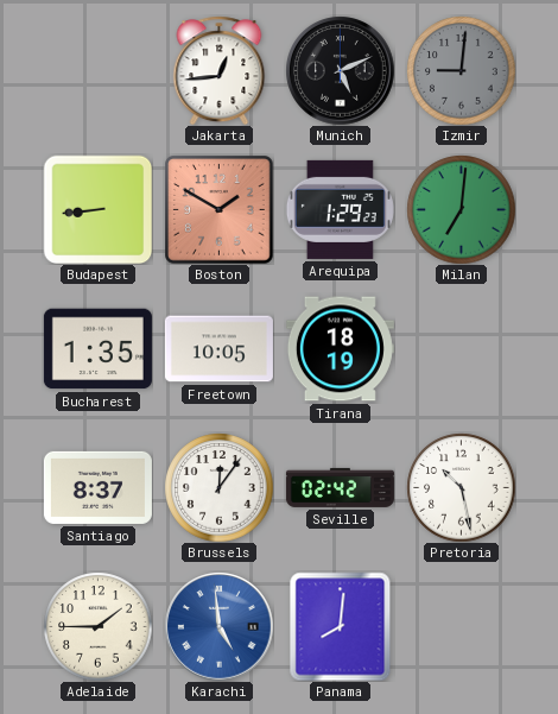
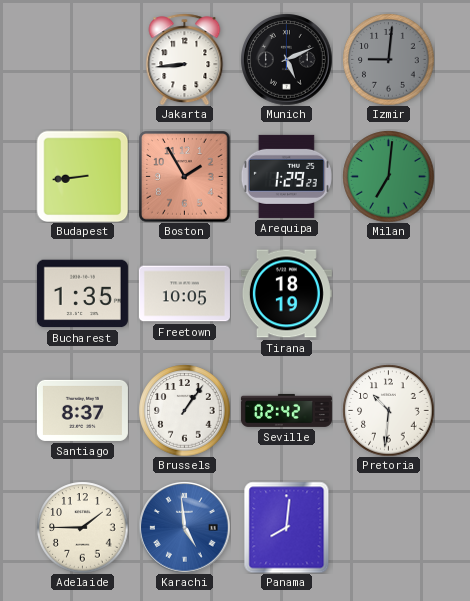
Jakarta: 12:44 -> 8:44
Boston: 1:50 -> 1:55
Brussels: 12:06 -> 1:06
Pretoria: 10:28 -> 10:31
